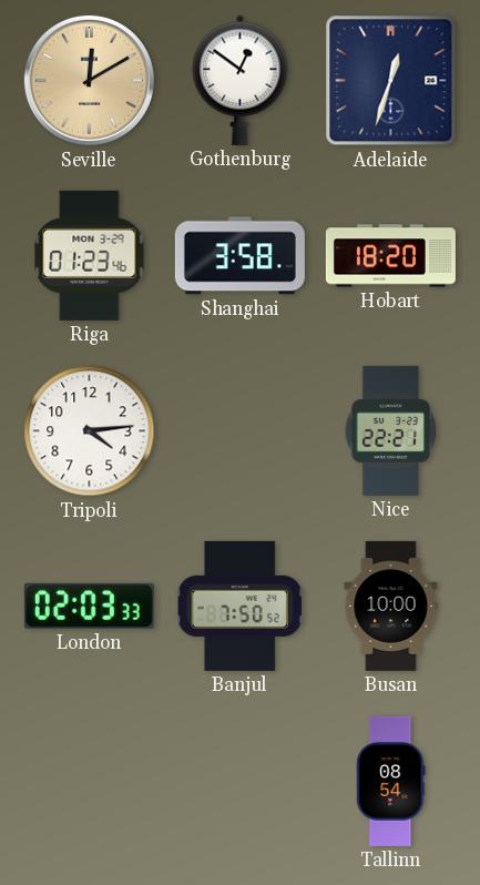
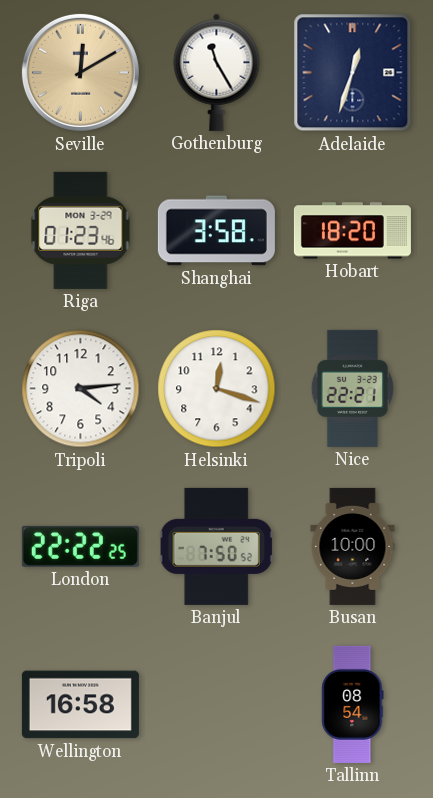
Gothenburg: 12:51 -> 11:25
Helsinki: none -> 12:18
London: 02:03 -> 22:22
Wellington: none -> 16:58
